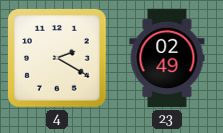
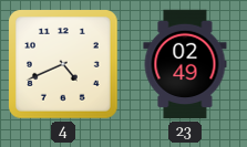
4: 2:20 -> 4:41
